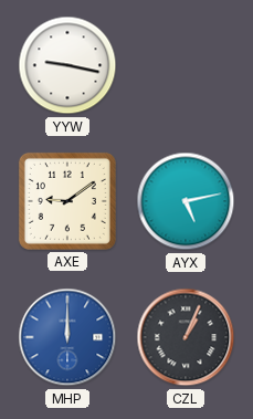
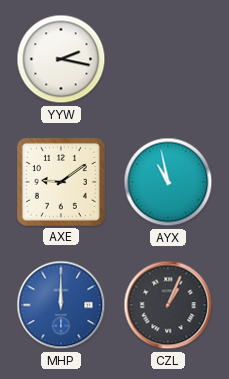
YYW: 9:17 -> 2:17
AYX: 5:13 -> 10:58
